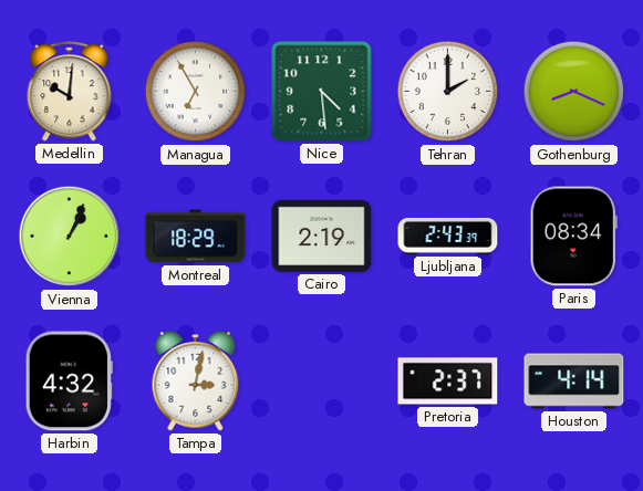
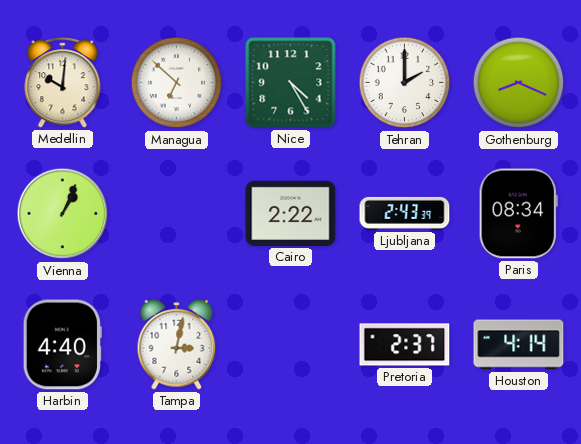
Managua: 6:55 -> 6:52
Nice: 4:29 -> 4:25
Montreal: 18:29 -> none
Cairo: 2:19 -> 2:22
Harbin: 4:32 -> 4:40
